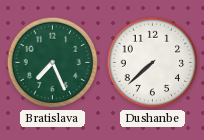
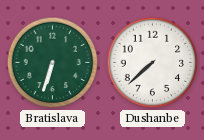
Bratislava: 7:26 -> 6:33
